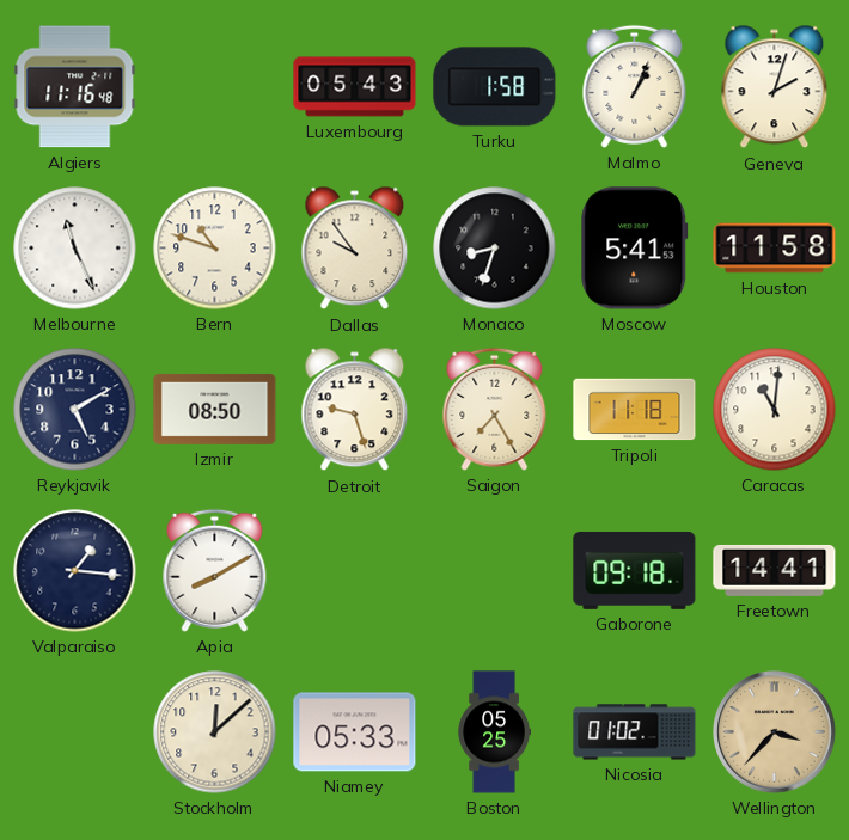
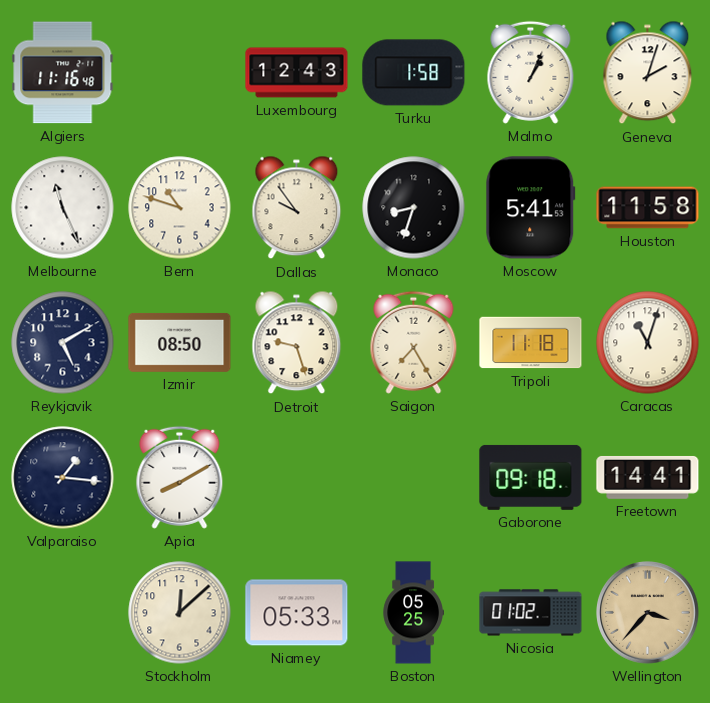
Luxembourg: 05:43 -> 12:43
Caracas: 11:01 -> 11:03
